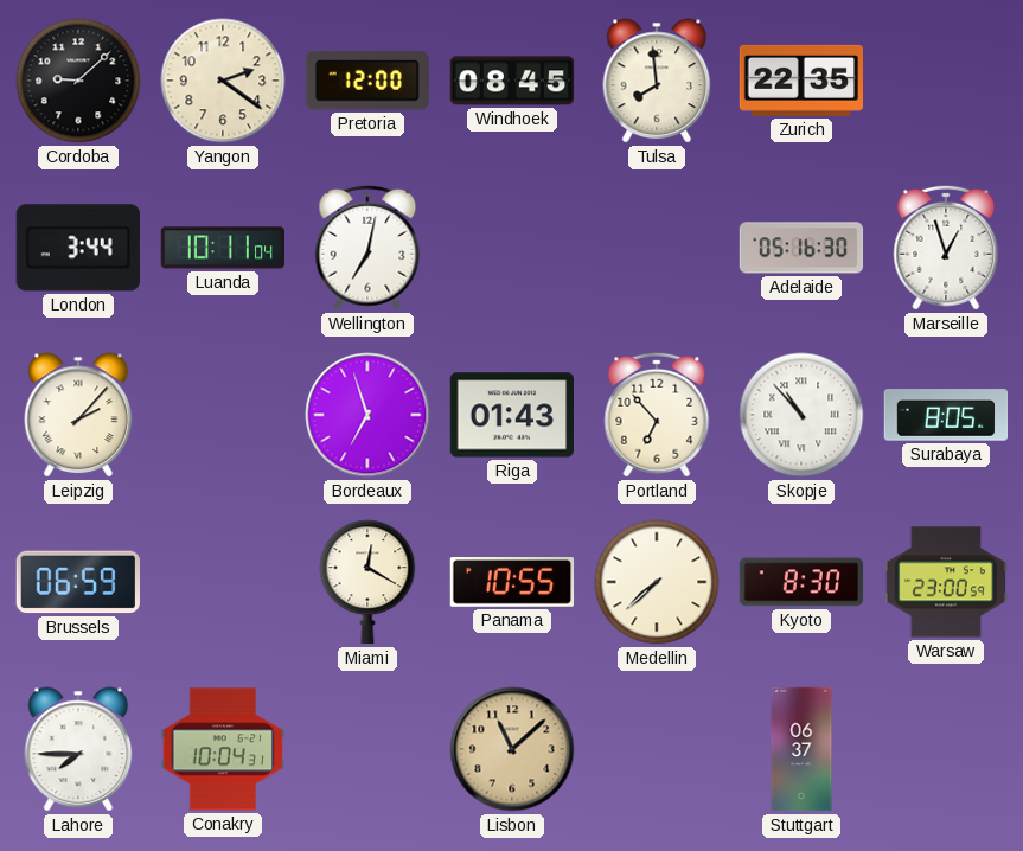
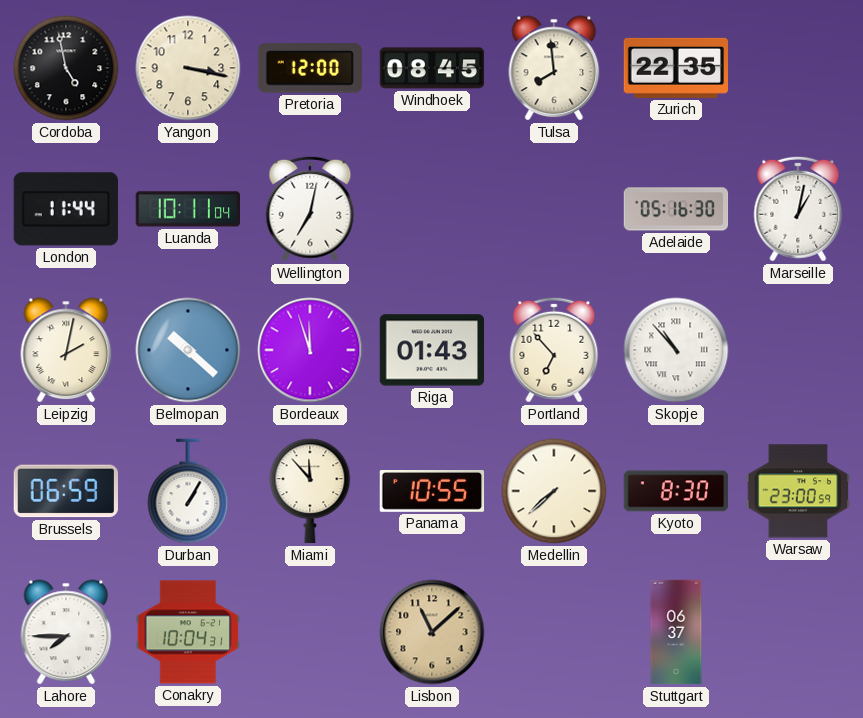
Cordoba: 9:08 -> 4:58
Yangon: 2:21 -> 3:17
London: 3:44 -> 11:44
Marseille: 12:57 -> 1:02
Leipzig: 2:07 -> 2:02
Belmopan: none -> 10:22
Bordeaux: 6:57 -> 11:57
Surabaya: 8:05 -> none
Durban: none -> 1:05
Miami: 12:20 -> 11:53
